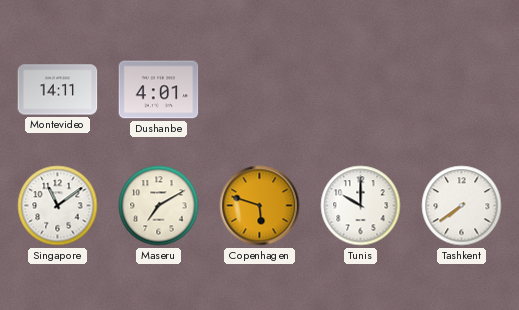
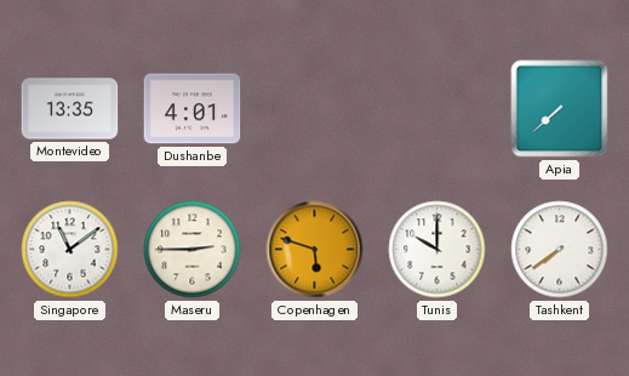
Montevideo: 14:11 -> 13:35
Apia: none -> 7:38
Maseru: 7:10 -> 2:45
